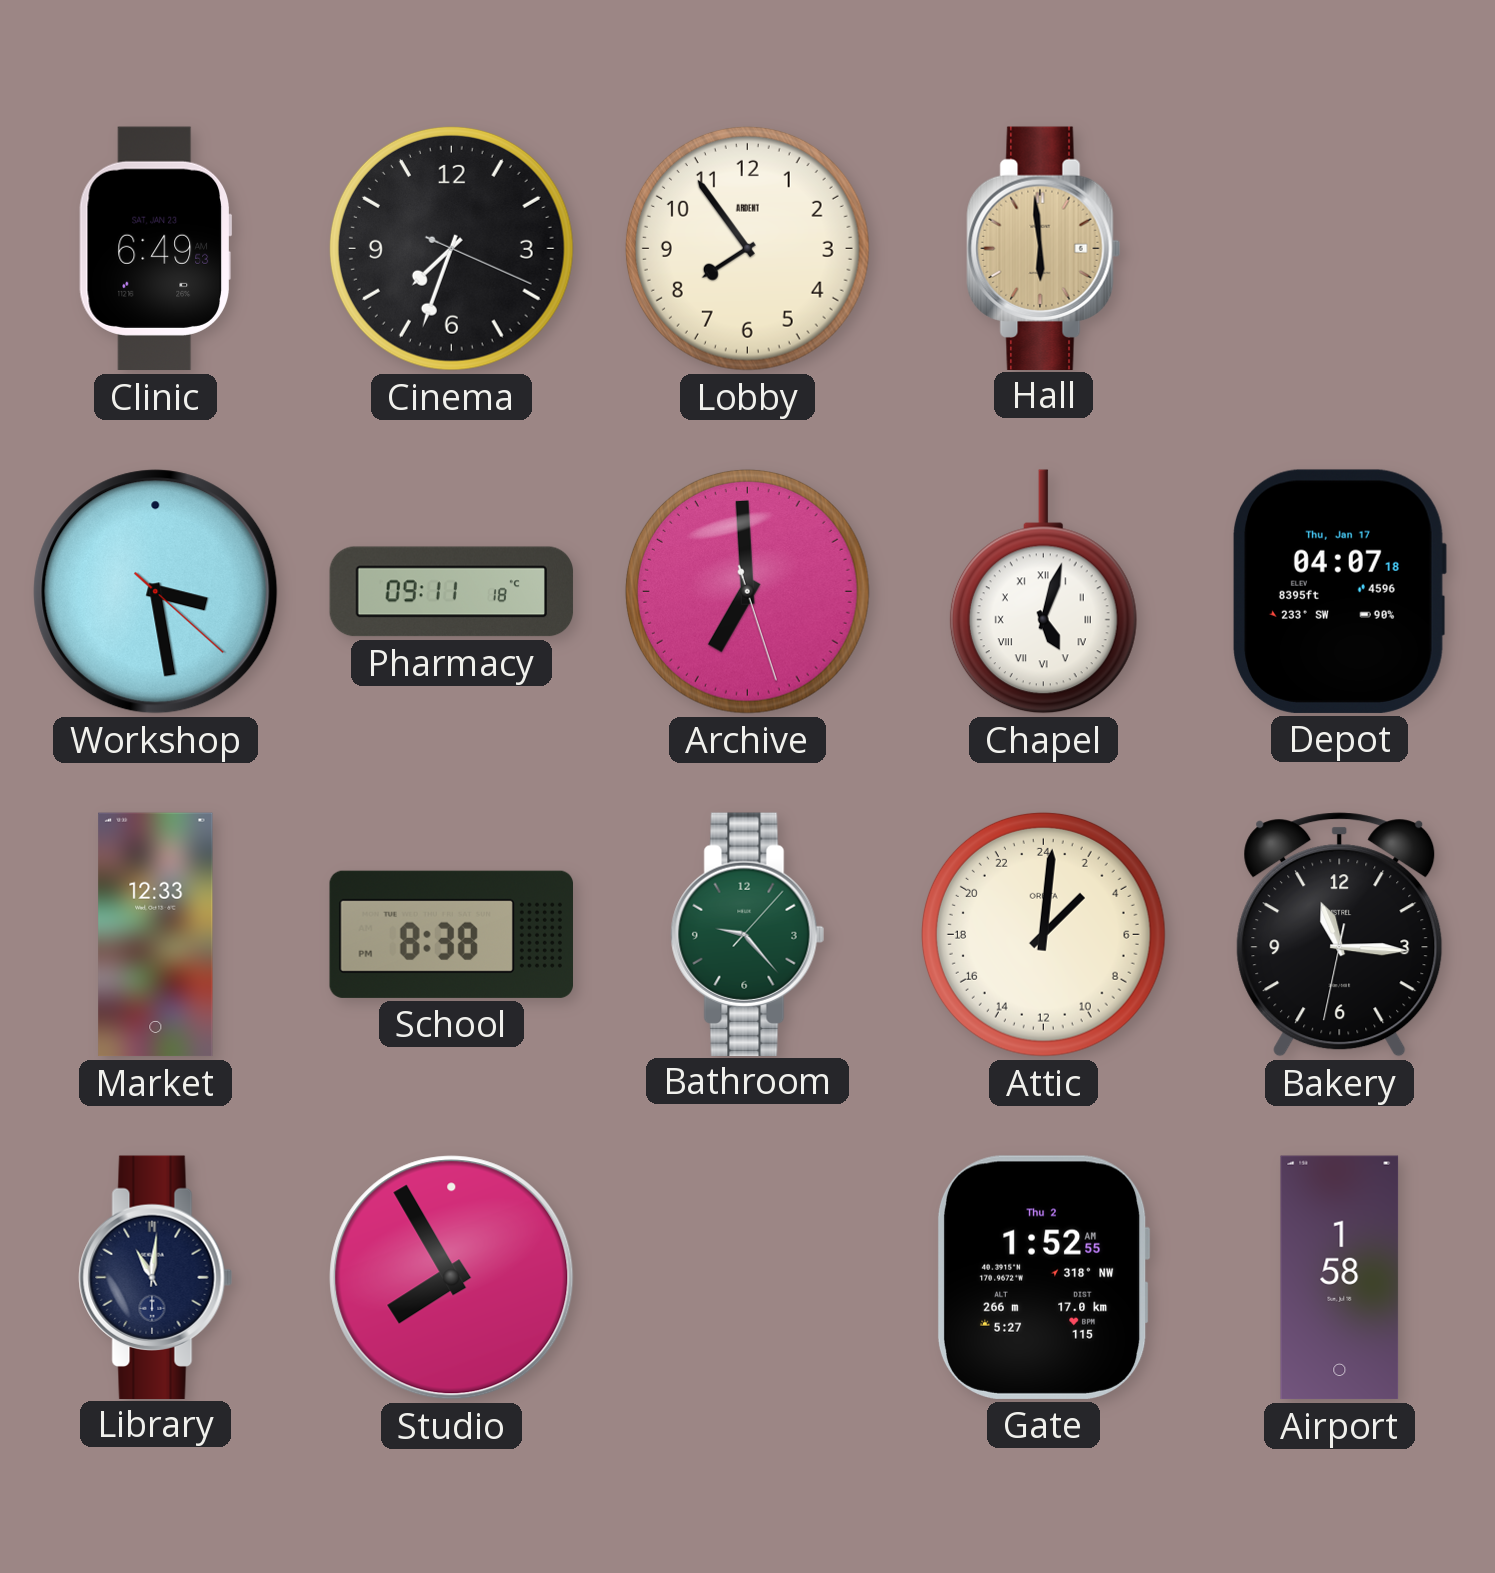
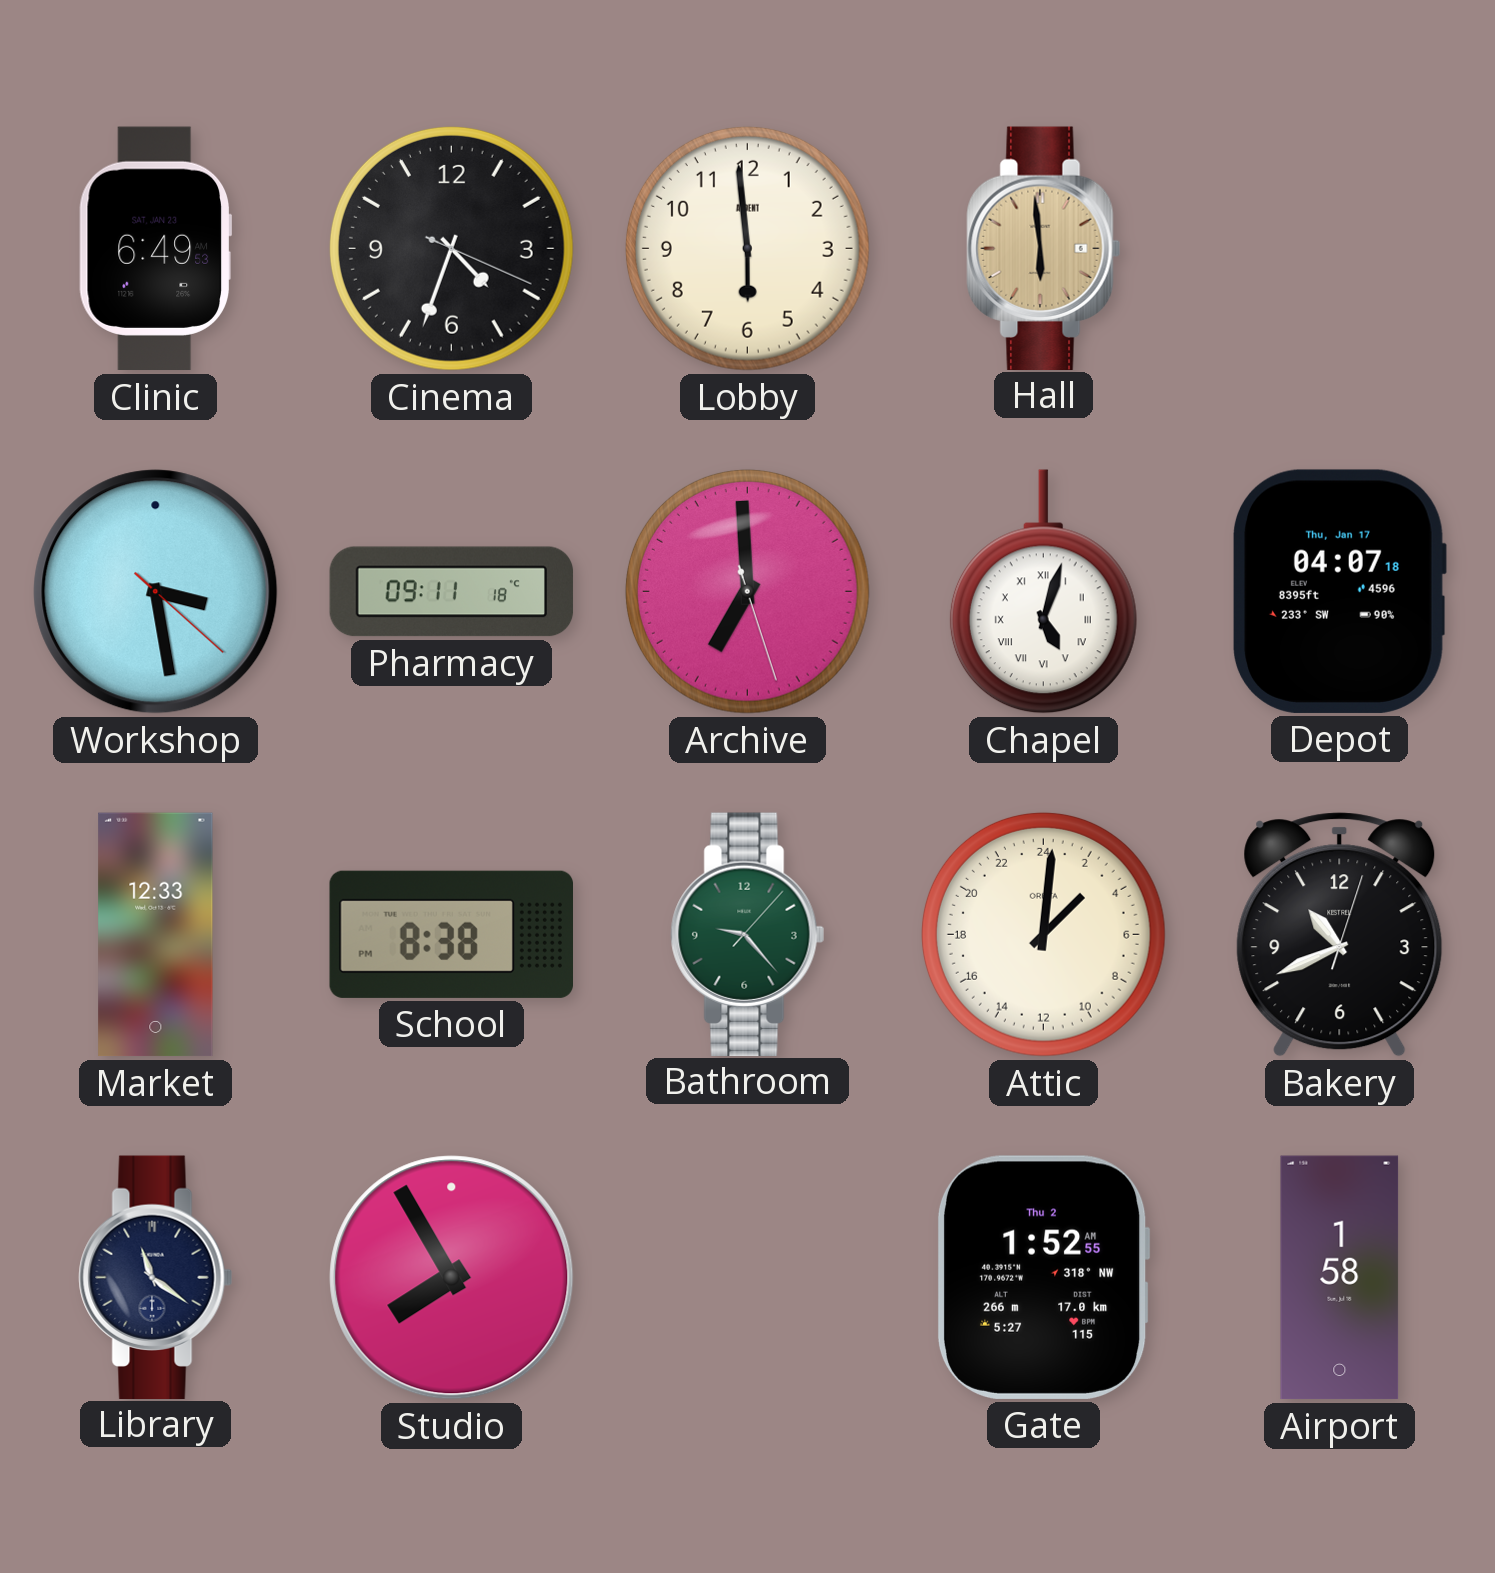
Cinema: 7:33 -> 4:33
Lobby: 7:54 -> 5:59
Bakery: 11:15 -> 10:41
Library: 11:01 -> 11:21
